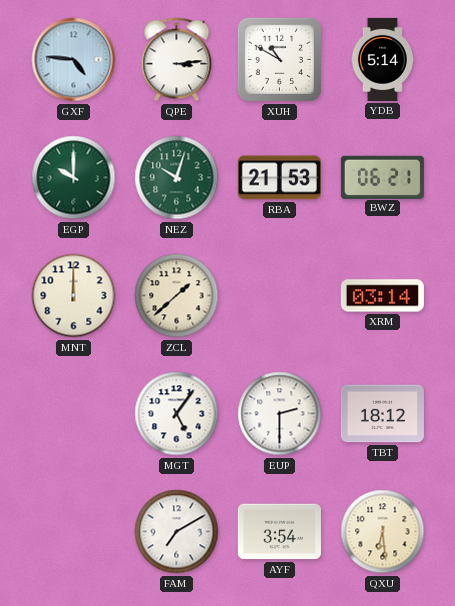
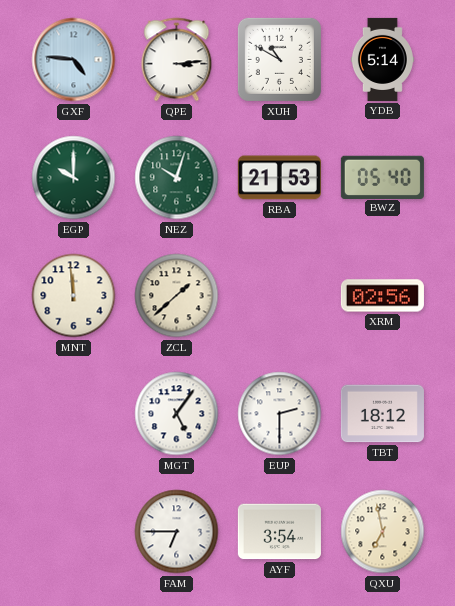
BWZ: 06:21 -> 05:40
MNT: 12:00 -> 11:59
XRM: 03:14 -> 02:56
FAM: 7:10 -> 6:45
QXU: 6:29 -> 6:58
